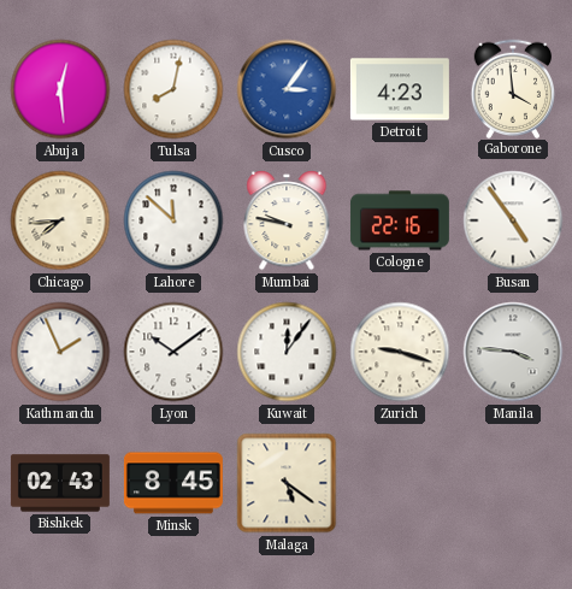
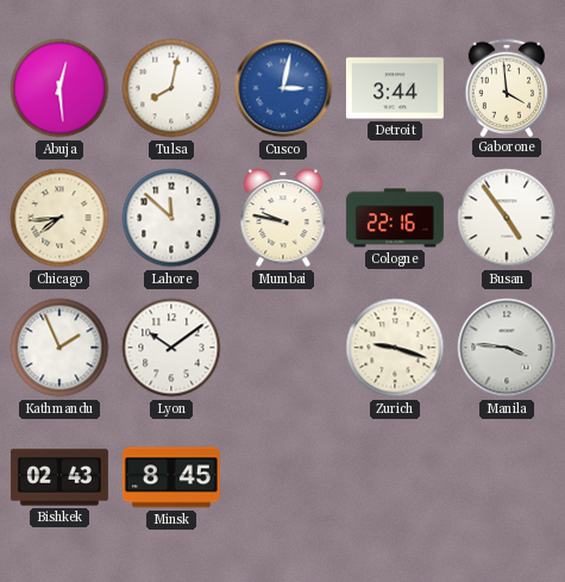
Cusco: 3:06 -> 3:02
Detroit: 4:23 -> 3:44
Kuwait: 12:06 -> none
Malaga: 5:21 -> none
